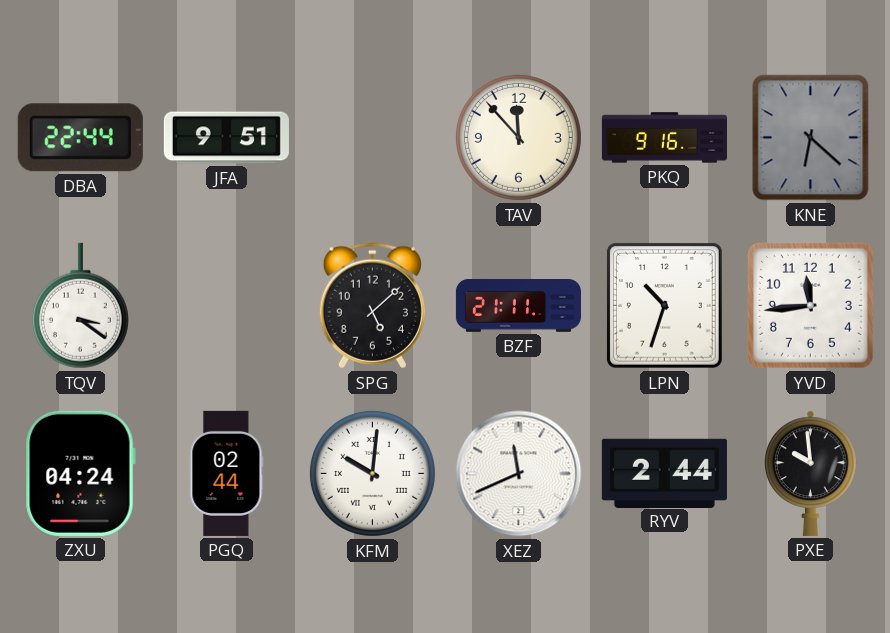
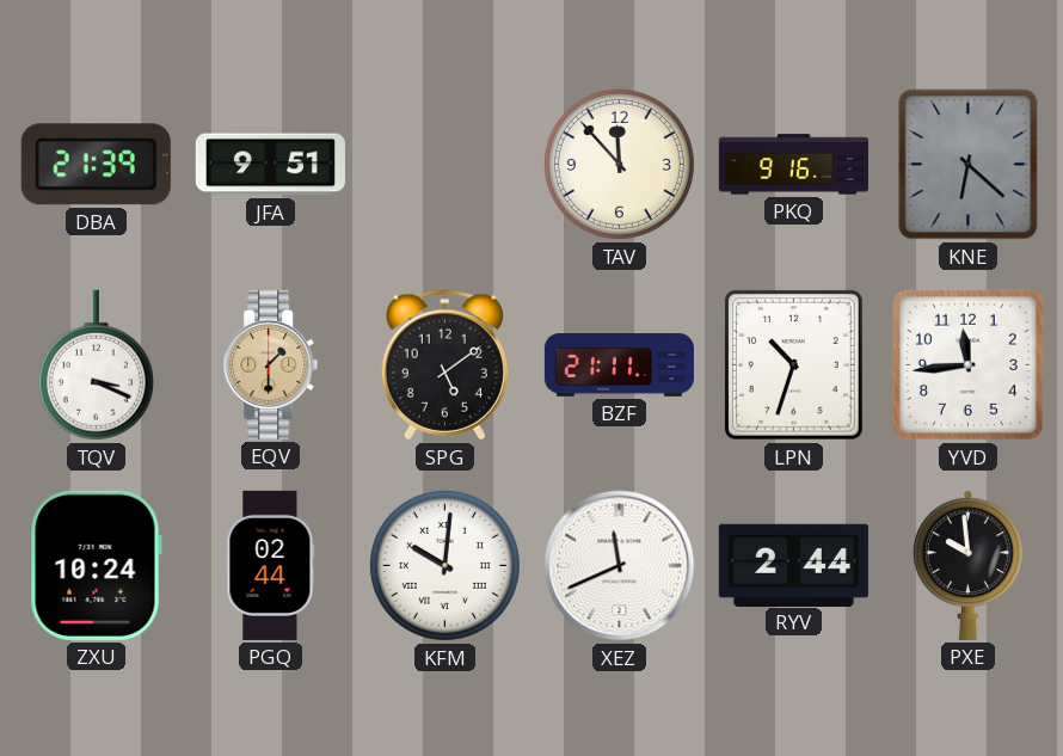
DBA: 22:44 -> 21:39
TQV: 3:21 -> 3:19
EQV: none -> 1:30
SPG: 5:08 -> 5:09
ZXU: 04:24 -> 10:24
